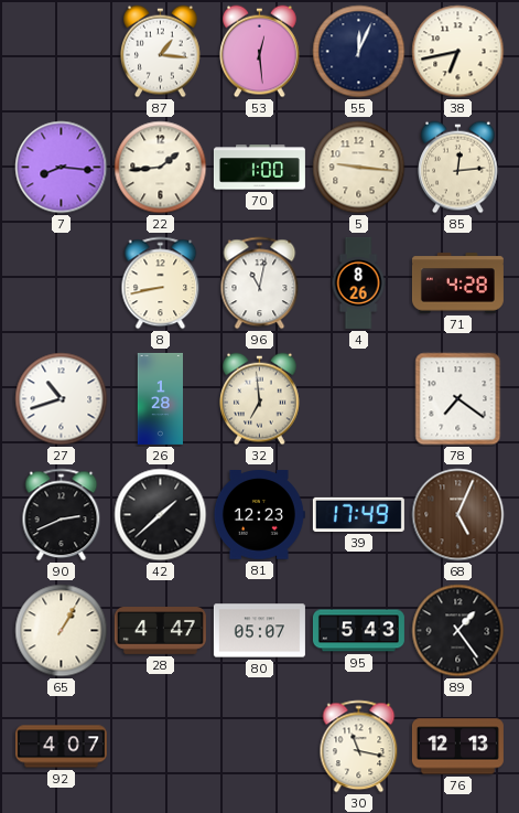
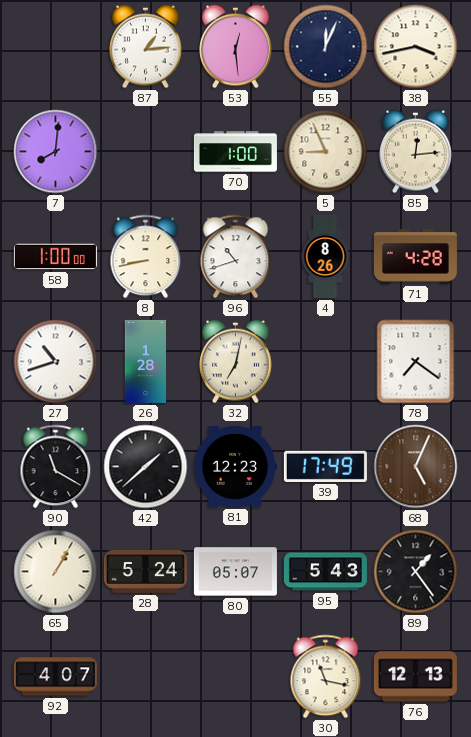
87: 1:16 -> 1:14
38: 6:43 -> 3:43
7: 8:16 -> 8:01
22: 1:44 -> none
5: 9:16 -> 8:56
58: none -> 1:00
96: 11:02 -> 10:42
32: 6:59 -> 7:02
90: 2:41 -> 11:20
28: 4:47 -> 5:24
